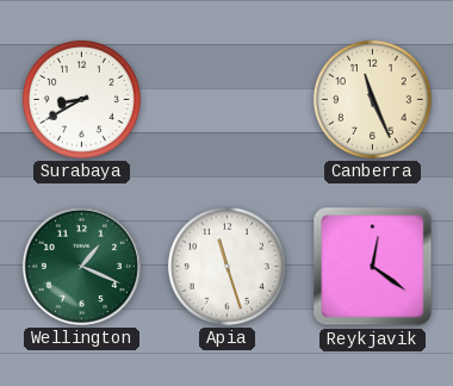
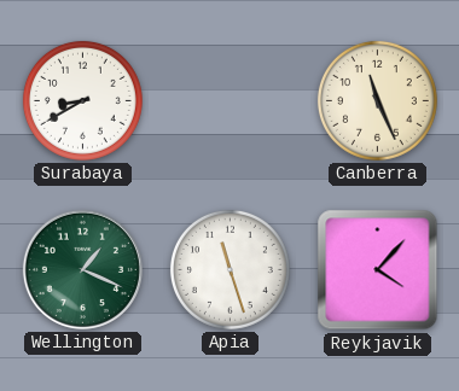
Reykjavik: 12:21 -> 4:07
